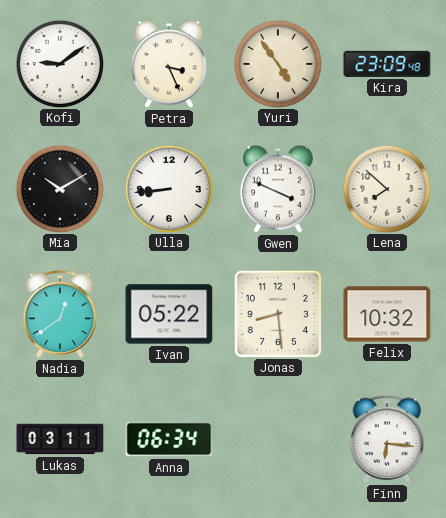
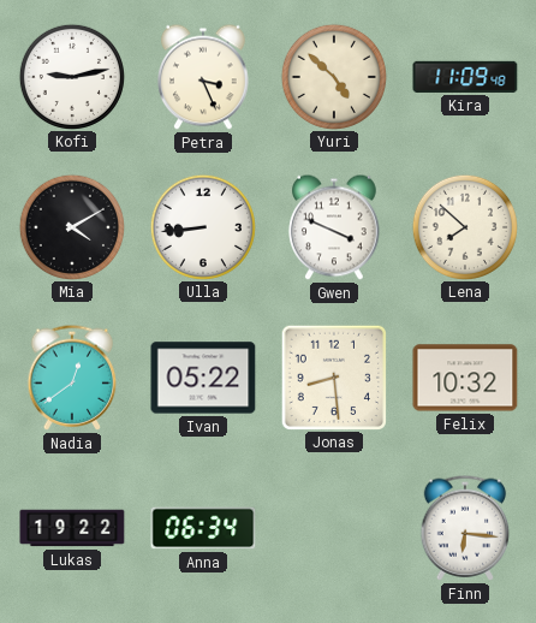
Kofi: 9:09 -> 9:13
Yuri: 4:54 -> 4:52
Kira: 23:09 -> 11:09
Mia: 10:10 -> 4:10
Lukas: 03:11 -> 19:22
